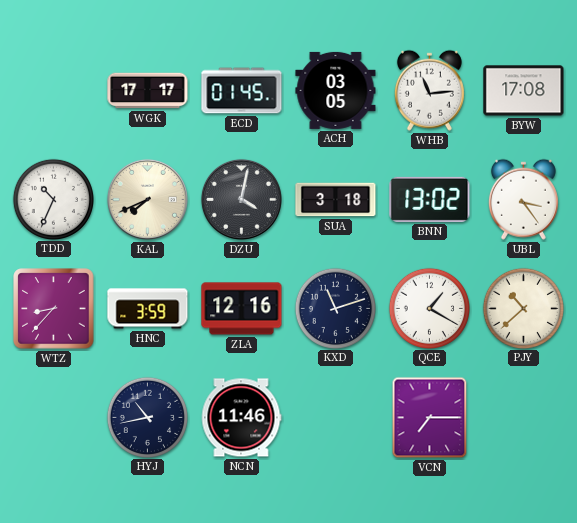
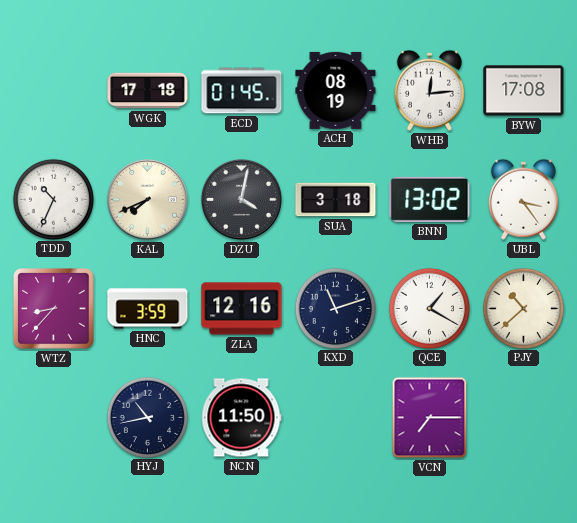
WGK: 17:17 -> 17:18
ACH: 03:05 -> 08:19
WHB: 11:14 -> 12:14
NCN: 11:46 -> 11:50
